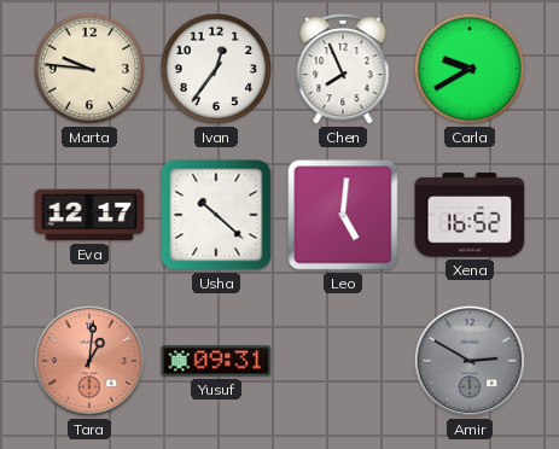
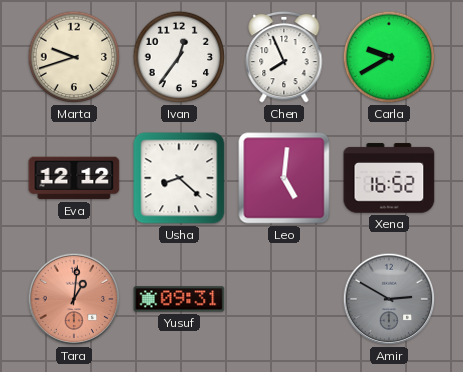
Marta: 9:46 -> 9:42
Eva: 12:17 -> 12:12
Usha: 10:22 -> 8:22
